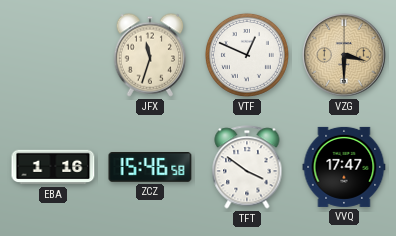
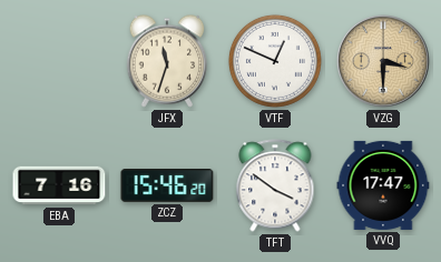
EBA: 1:16 -> 7:16
ZCZ: 15:46:58 -> 15:46:20
